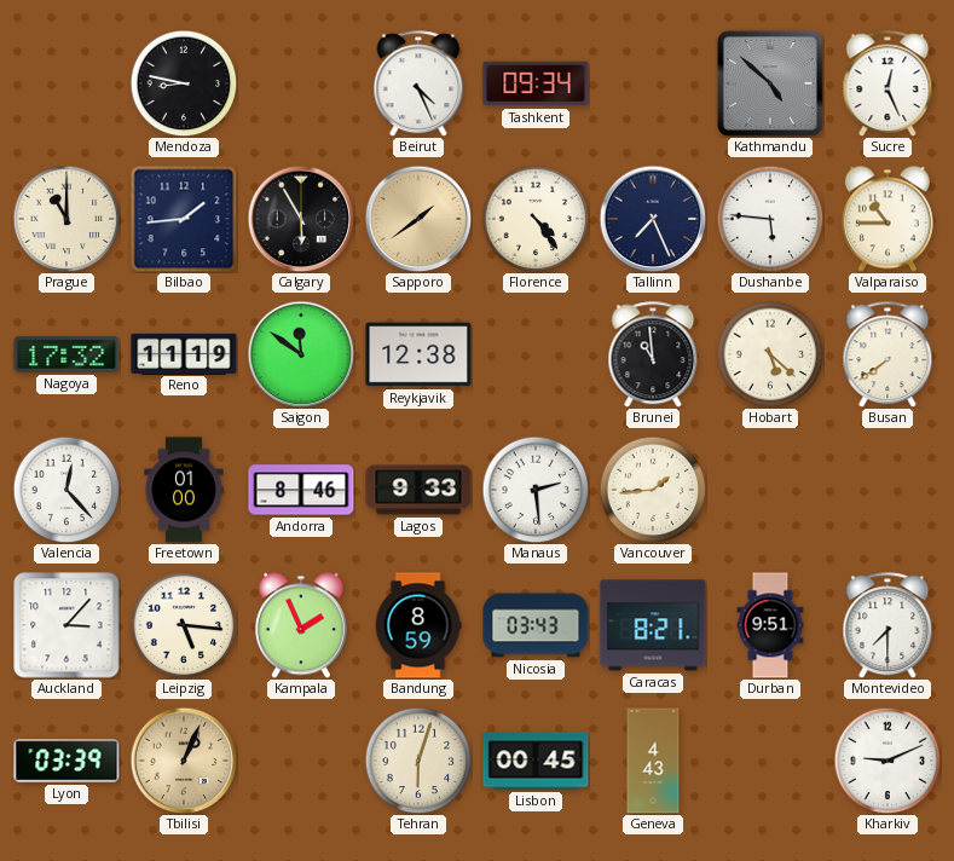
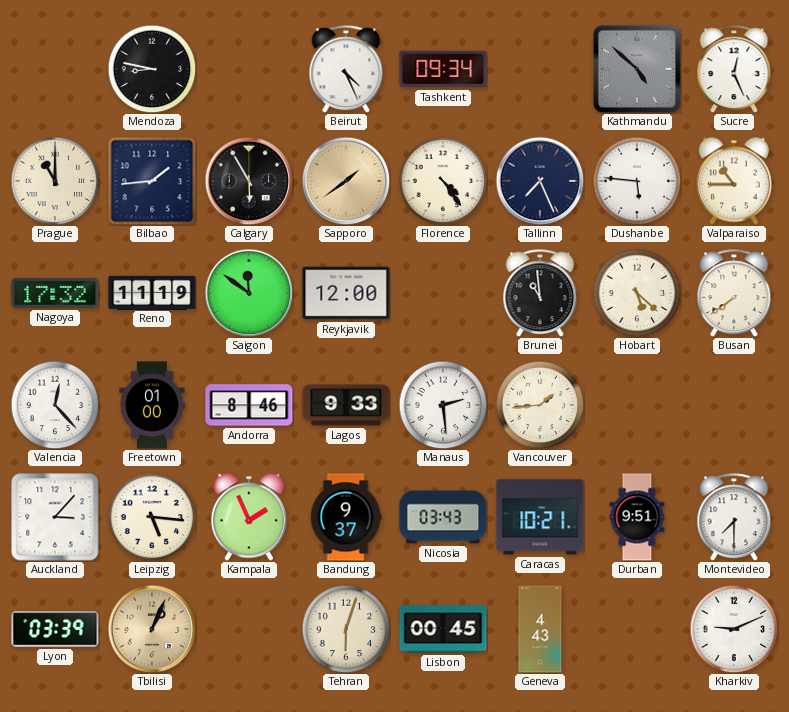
Reykjavik: 12:38 -> 12:00
Bandung: 8:59 -> 9:37
Caracas: 8:21 -> 10:21
